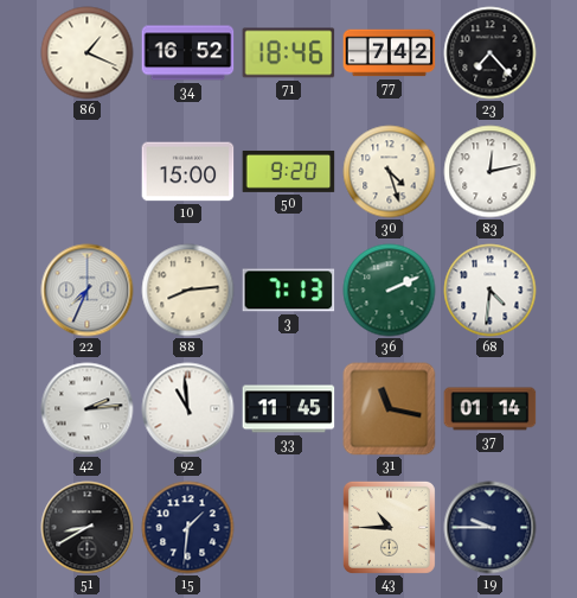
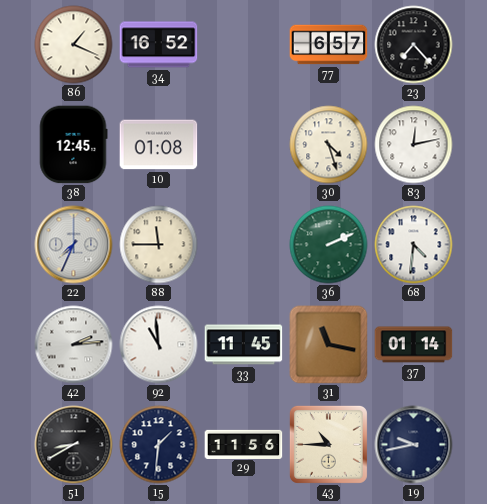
71: 18:46 -> none
77: 7:42 -> 6:57
38: none -> 12:45
10: 15:00 -> 01:08
50: 9:20 -> none
88: 8:14 -> 11:45
3: 7:13 -> none
29: none -> 11:56
19: 9:45 -> 9:43
